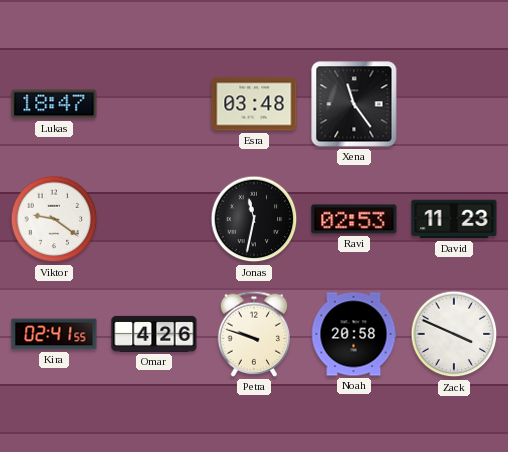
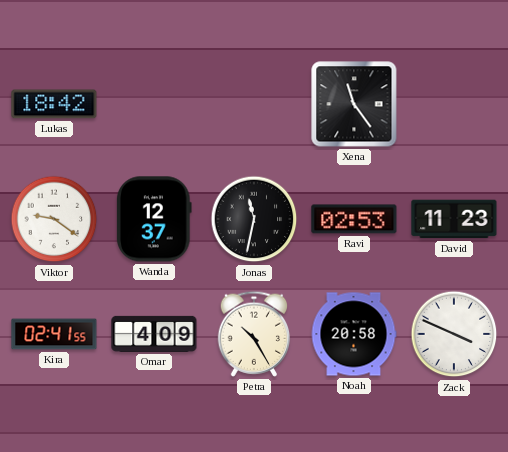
Lukas: 18:47 -> 18:42
Esra: 03:48 -> none
Wanda: none -> 12:37
Omar: 4:26 -> 4:09
Petra: 9:48 -> 10:25
